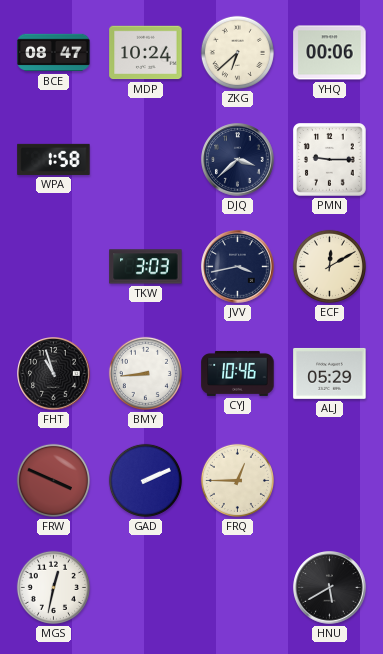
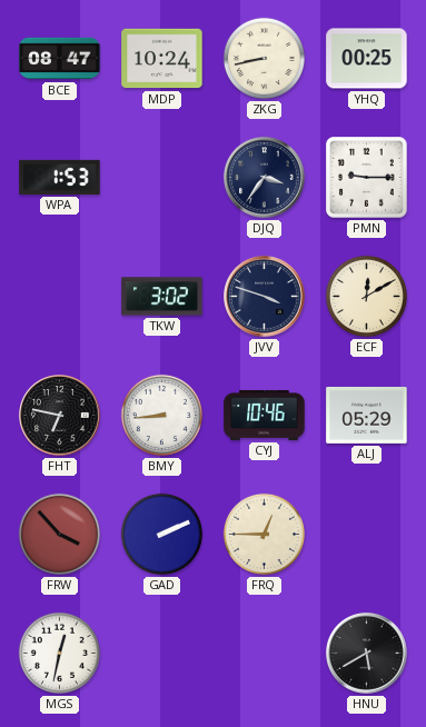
ZKG: 6:38 -> 8:43
YHQ: 00:06 -> 00:25
WPA: 1:58 -> 1:53
DJQ: 3:38 -> 3:36
TKW: 3:03 -> 3:02
JVV: 3:43 -> 3:48
FHT: 10:57 -> 6:47
FRW: 3:49 -> 3:53
